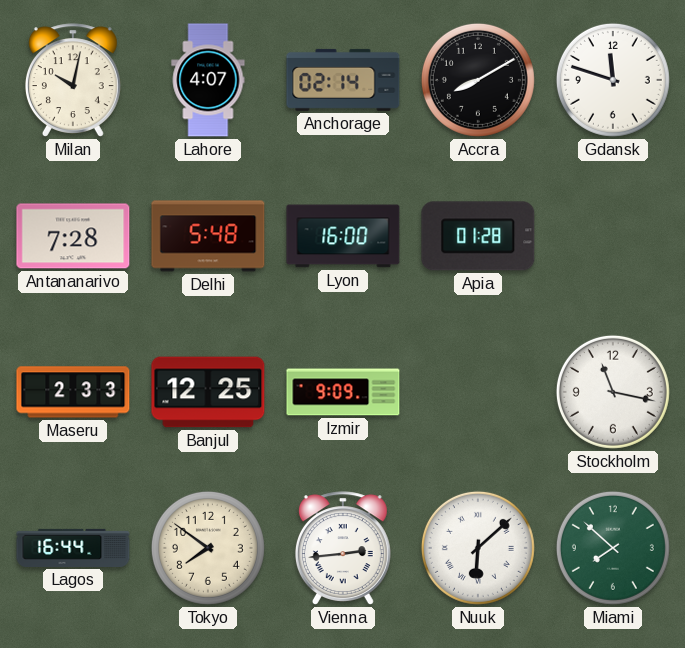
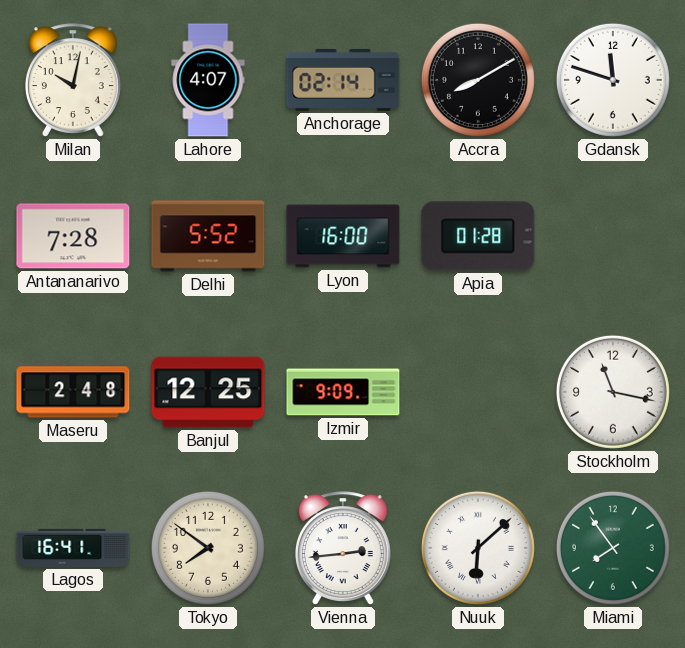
Delhi: 5:48 -> 5:52
Maseru: 2:33 -> 2:48
Lagos: 16:44 -> 16:41
Miami: 7:52 -> 7:54
